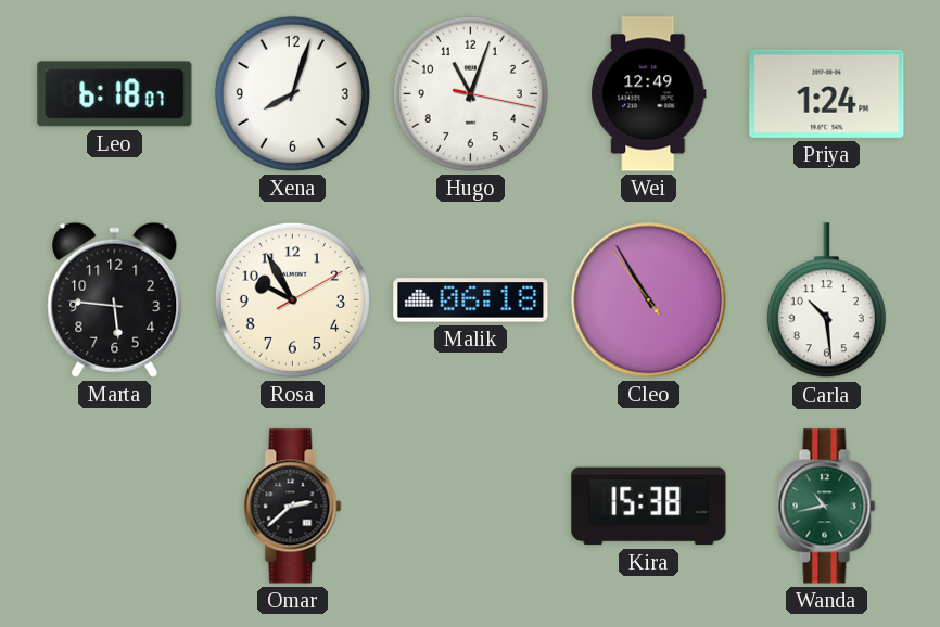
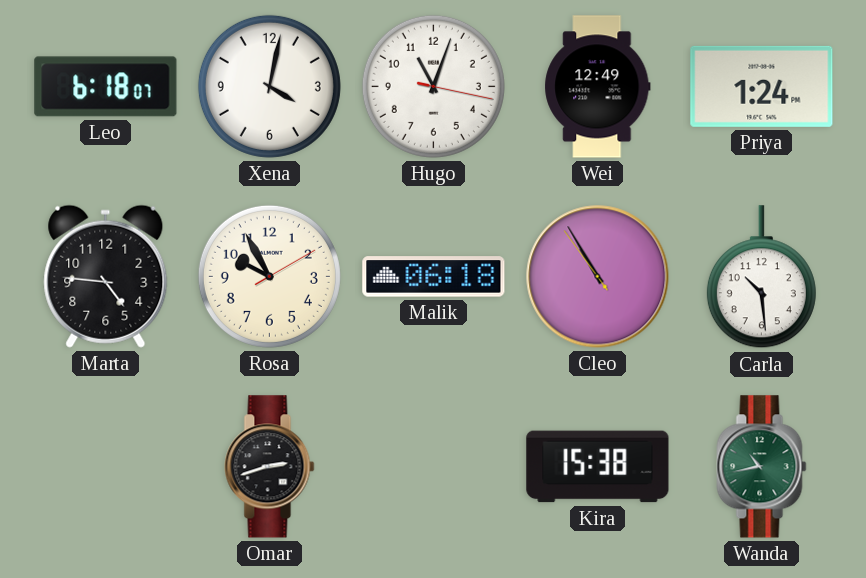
Xena: 8:03 -> 4:02
Marta: 5:46 -> 4:46
Omar: 2:38 -> 2:42
